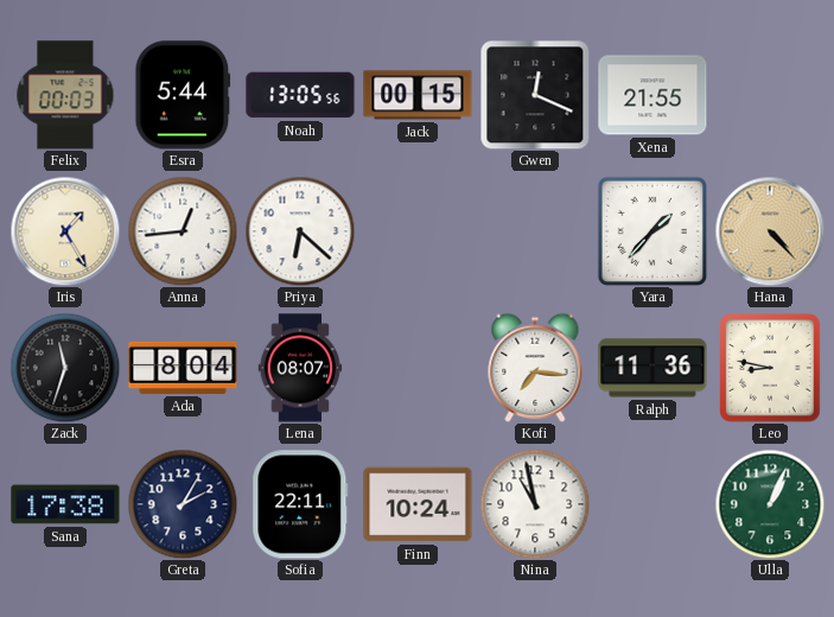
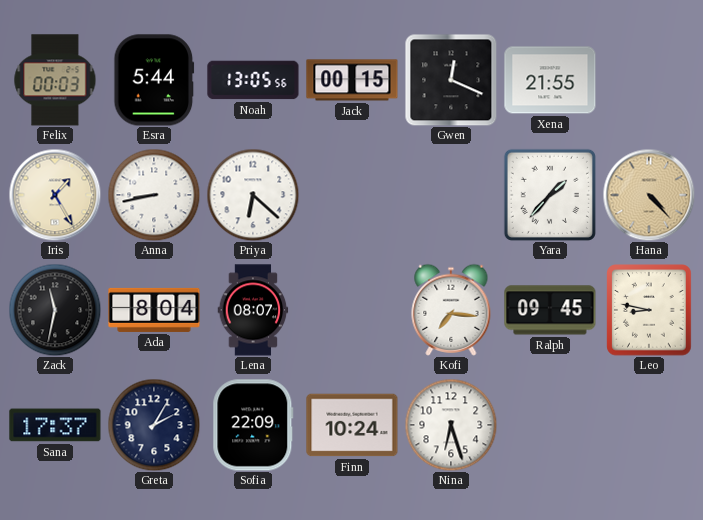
Anna: 12:44 -> 8:43
Zack: 11:33 -> 11:32
Ralph: 11:36 -> 09:45
Sana: 17:38 -> 17:37
Sofia: 22:11 -> 22:09
Nina: 10:58 -> 6:27
Ulla: 1:04 -> none
